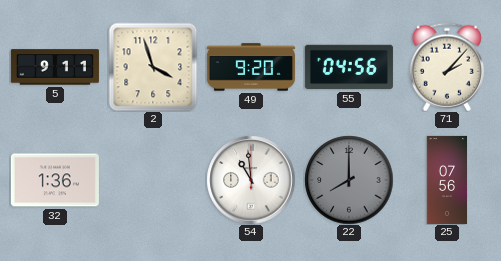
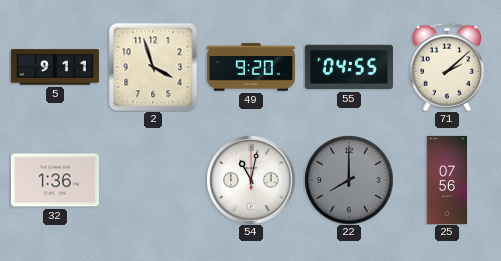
55: 04:56 -> 04:55
71: 2:07 -> 2:08
54: 10:59 -> 11:02
